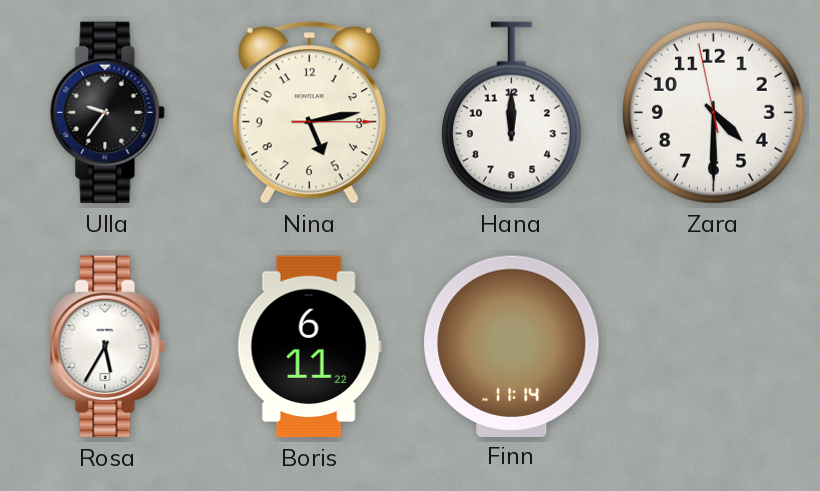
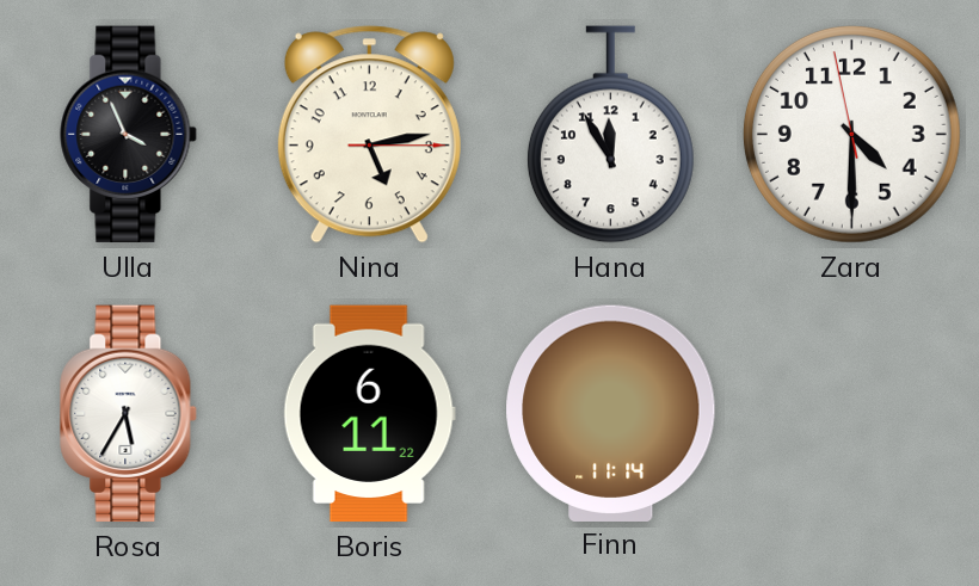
Ulla: 9:36 -> 3:56
Hana: 12:00 -> 11:55
